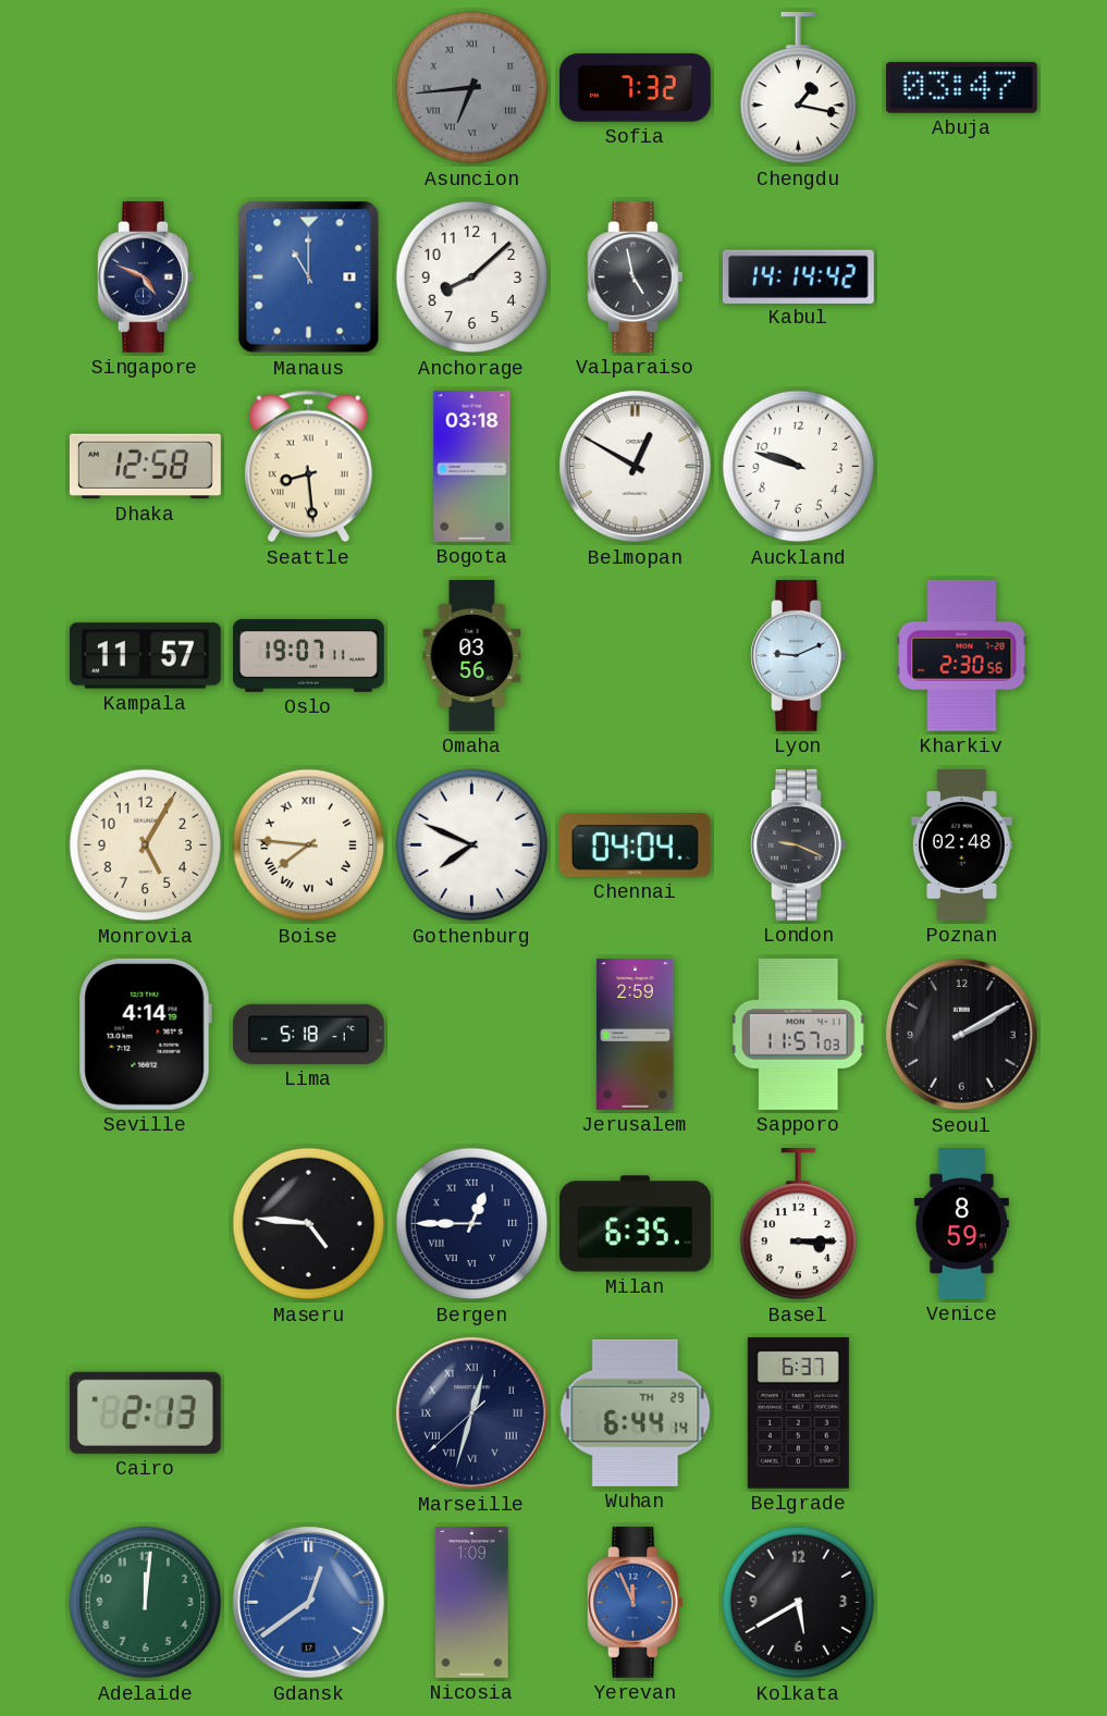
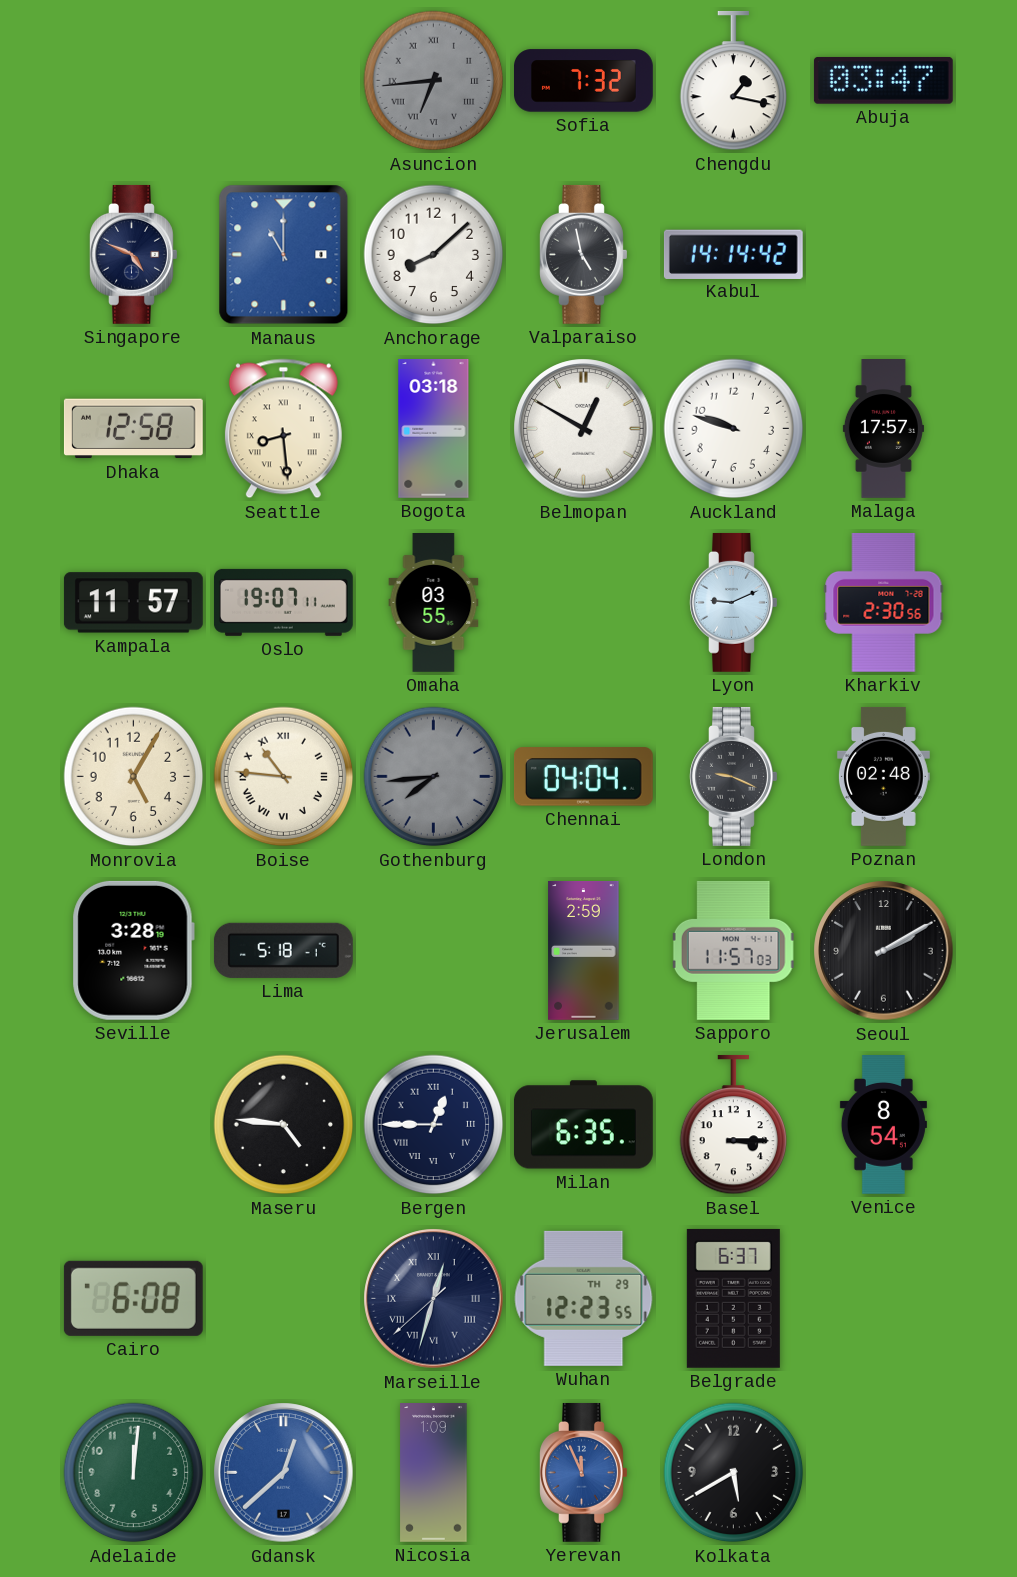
Malaga: none -> 17:57
Omaha: 03:56 -> 03:55
Boise: 7:46 -> 10:46
Gothenburg: 7:49 -> 7:44
Gothenburg dial: white -> grey
Seville: 4:14 -> 3:28
Venice: 8:59 -> 8:54
Cairo: 2:13 -> 6:08
Wuhan: 6:44 -> 12:23
Gdansk: 12:39 -> 12:38
